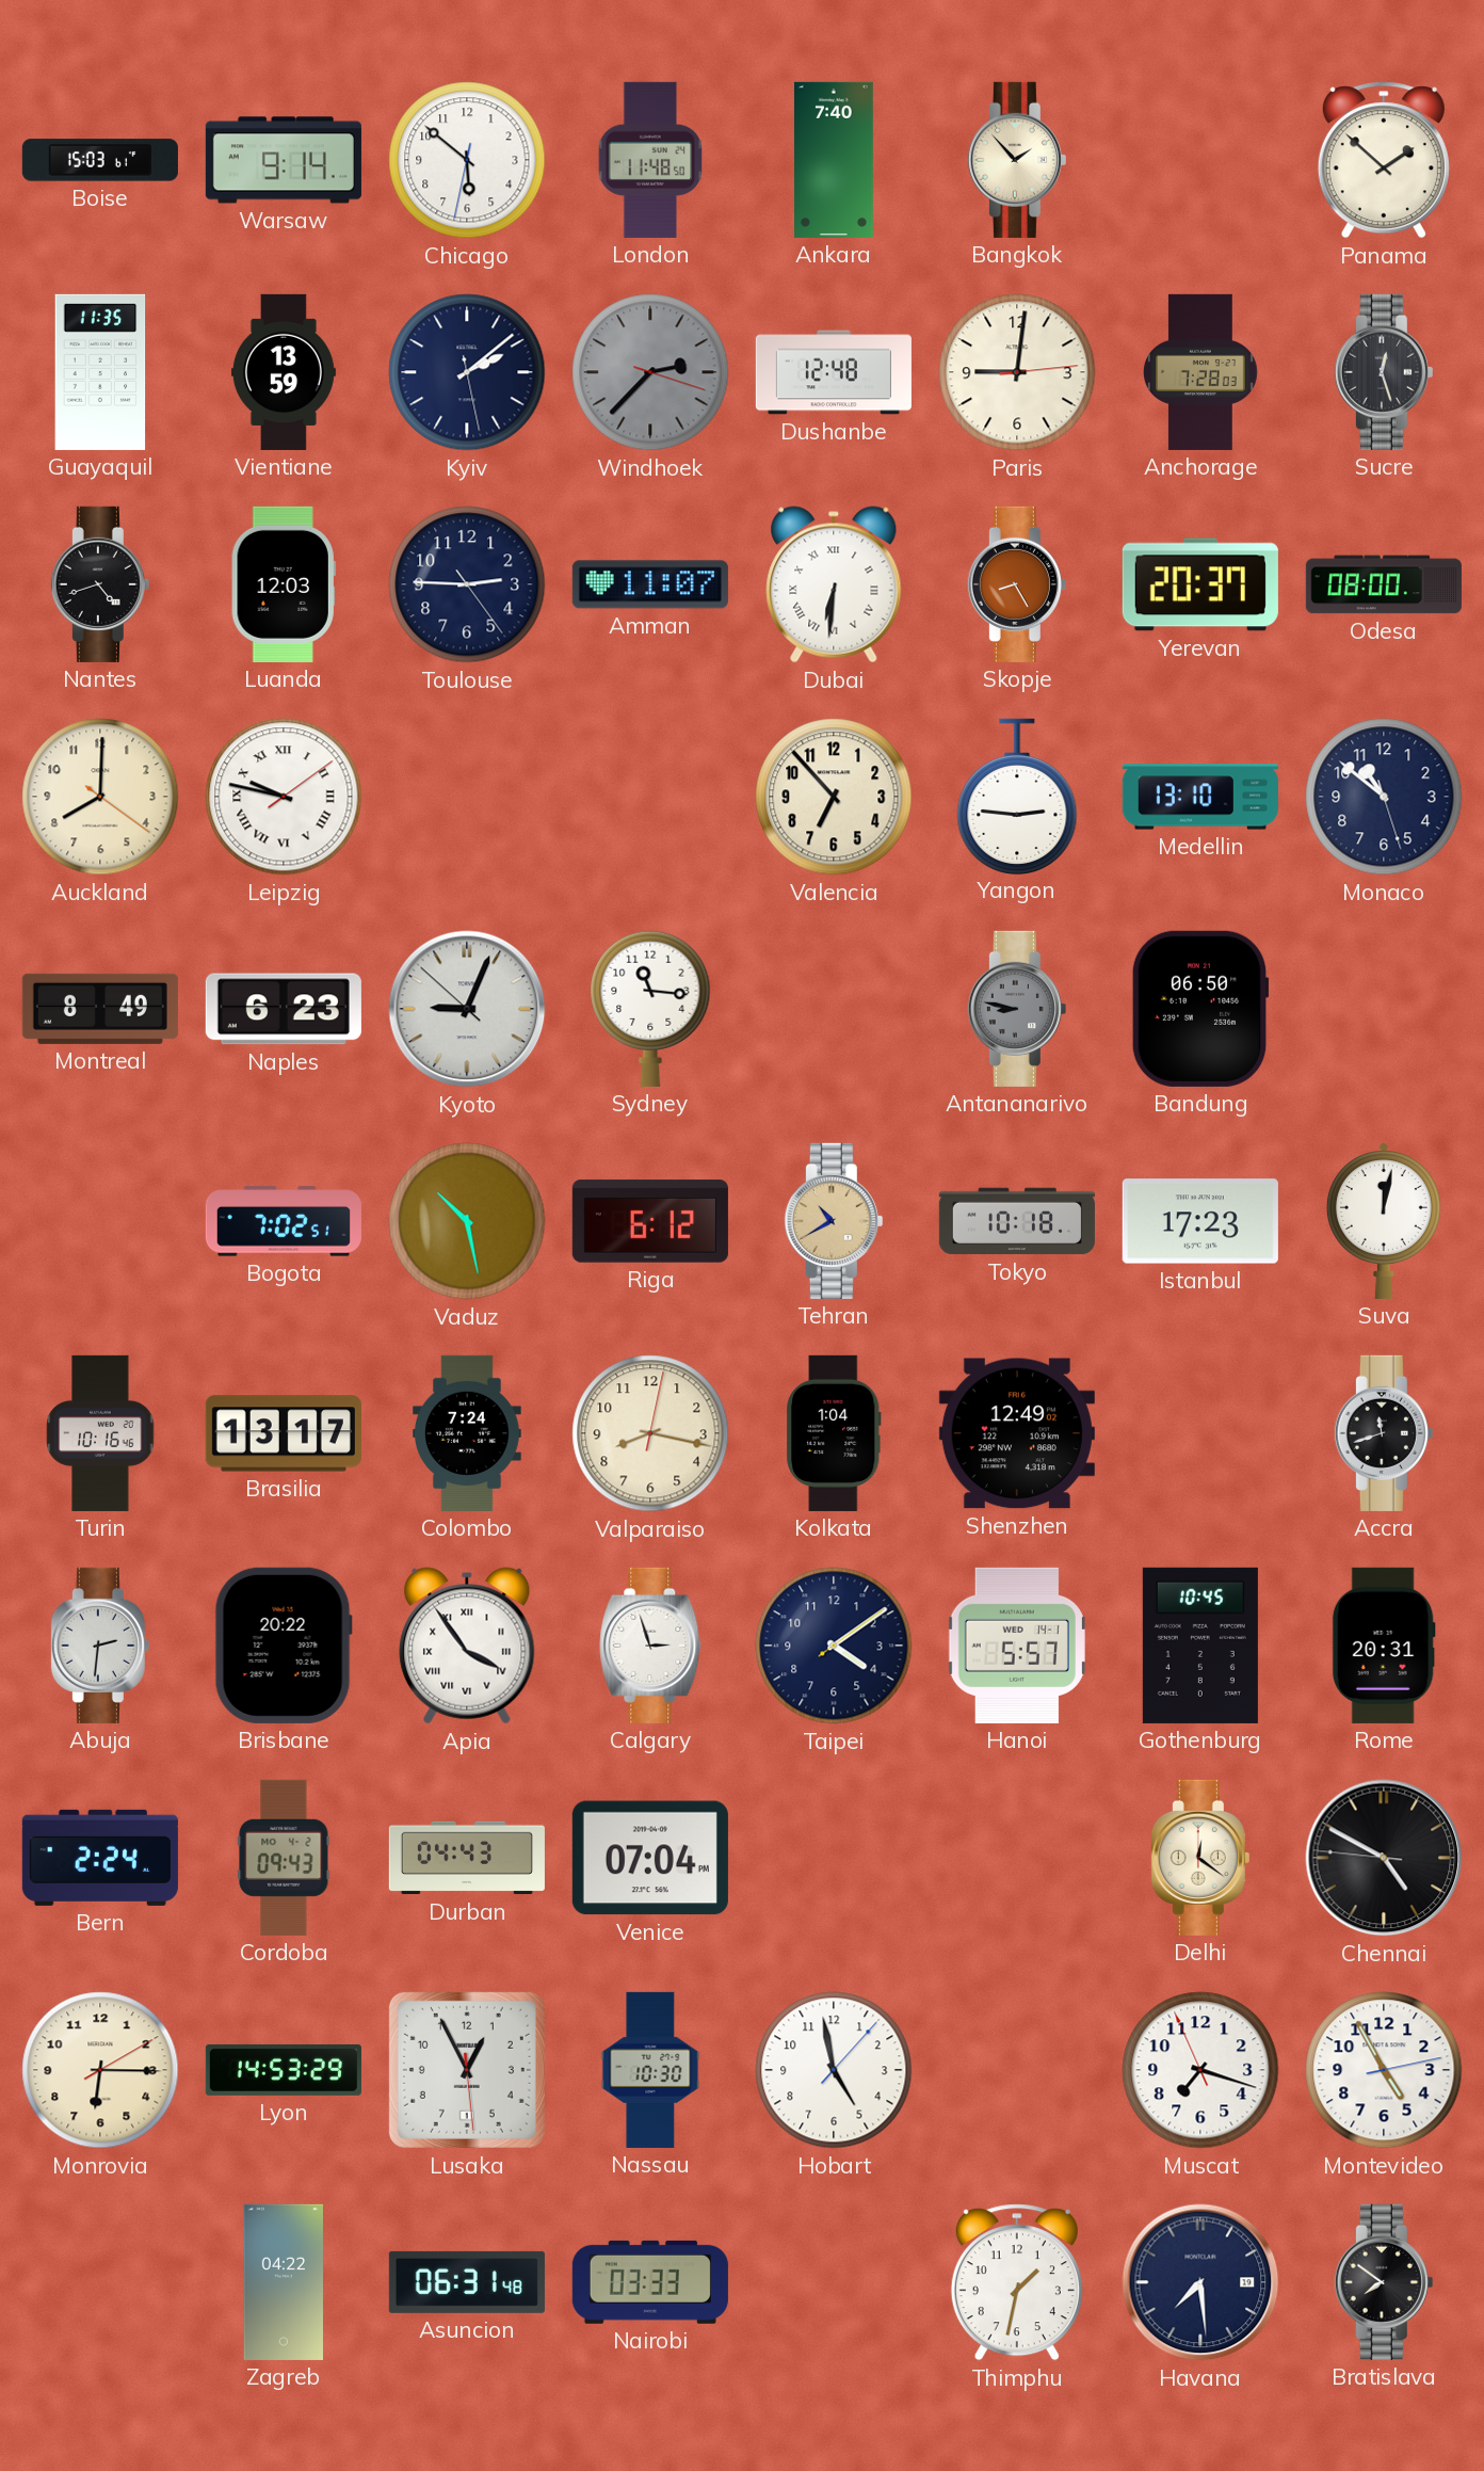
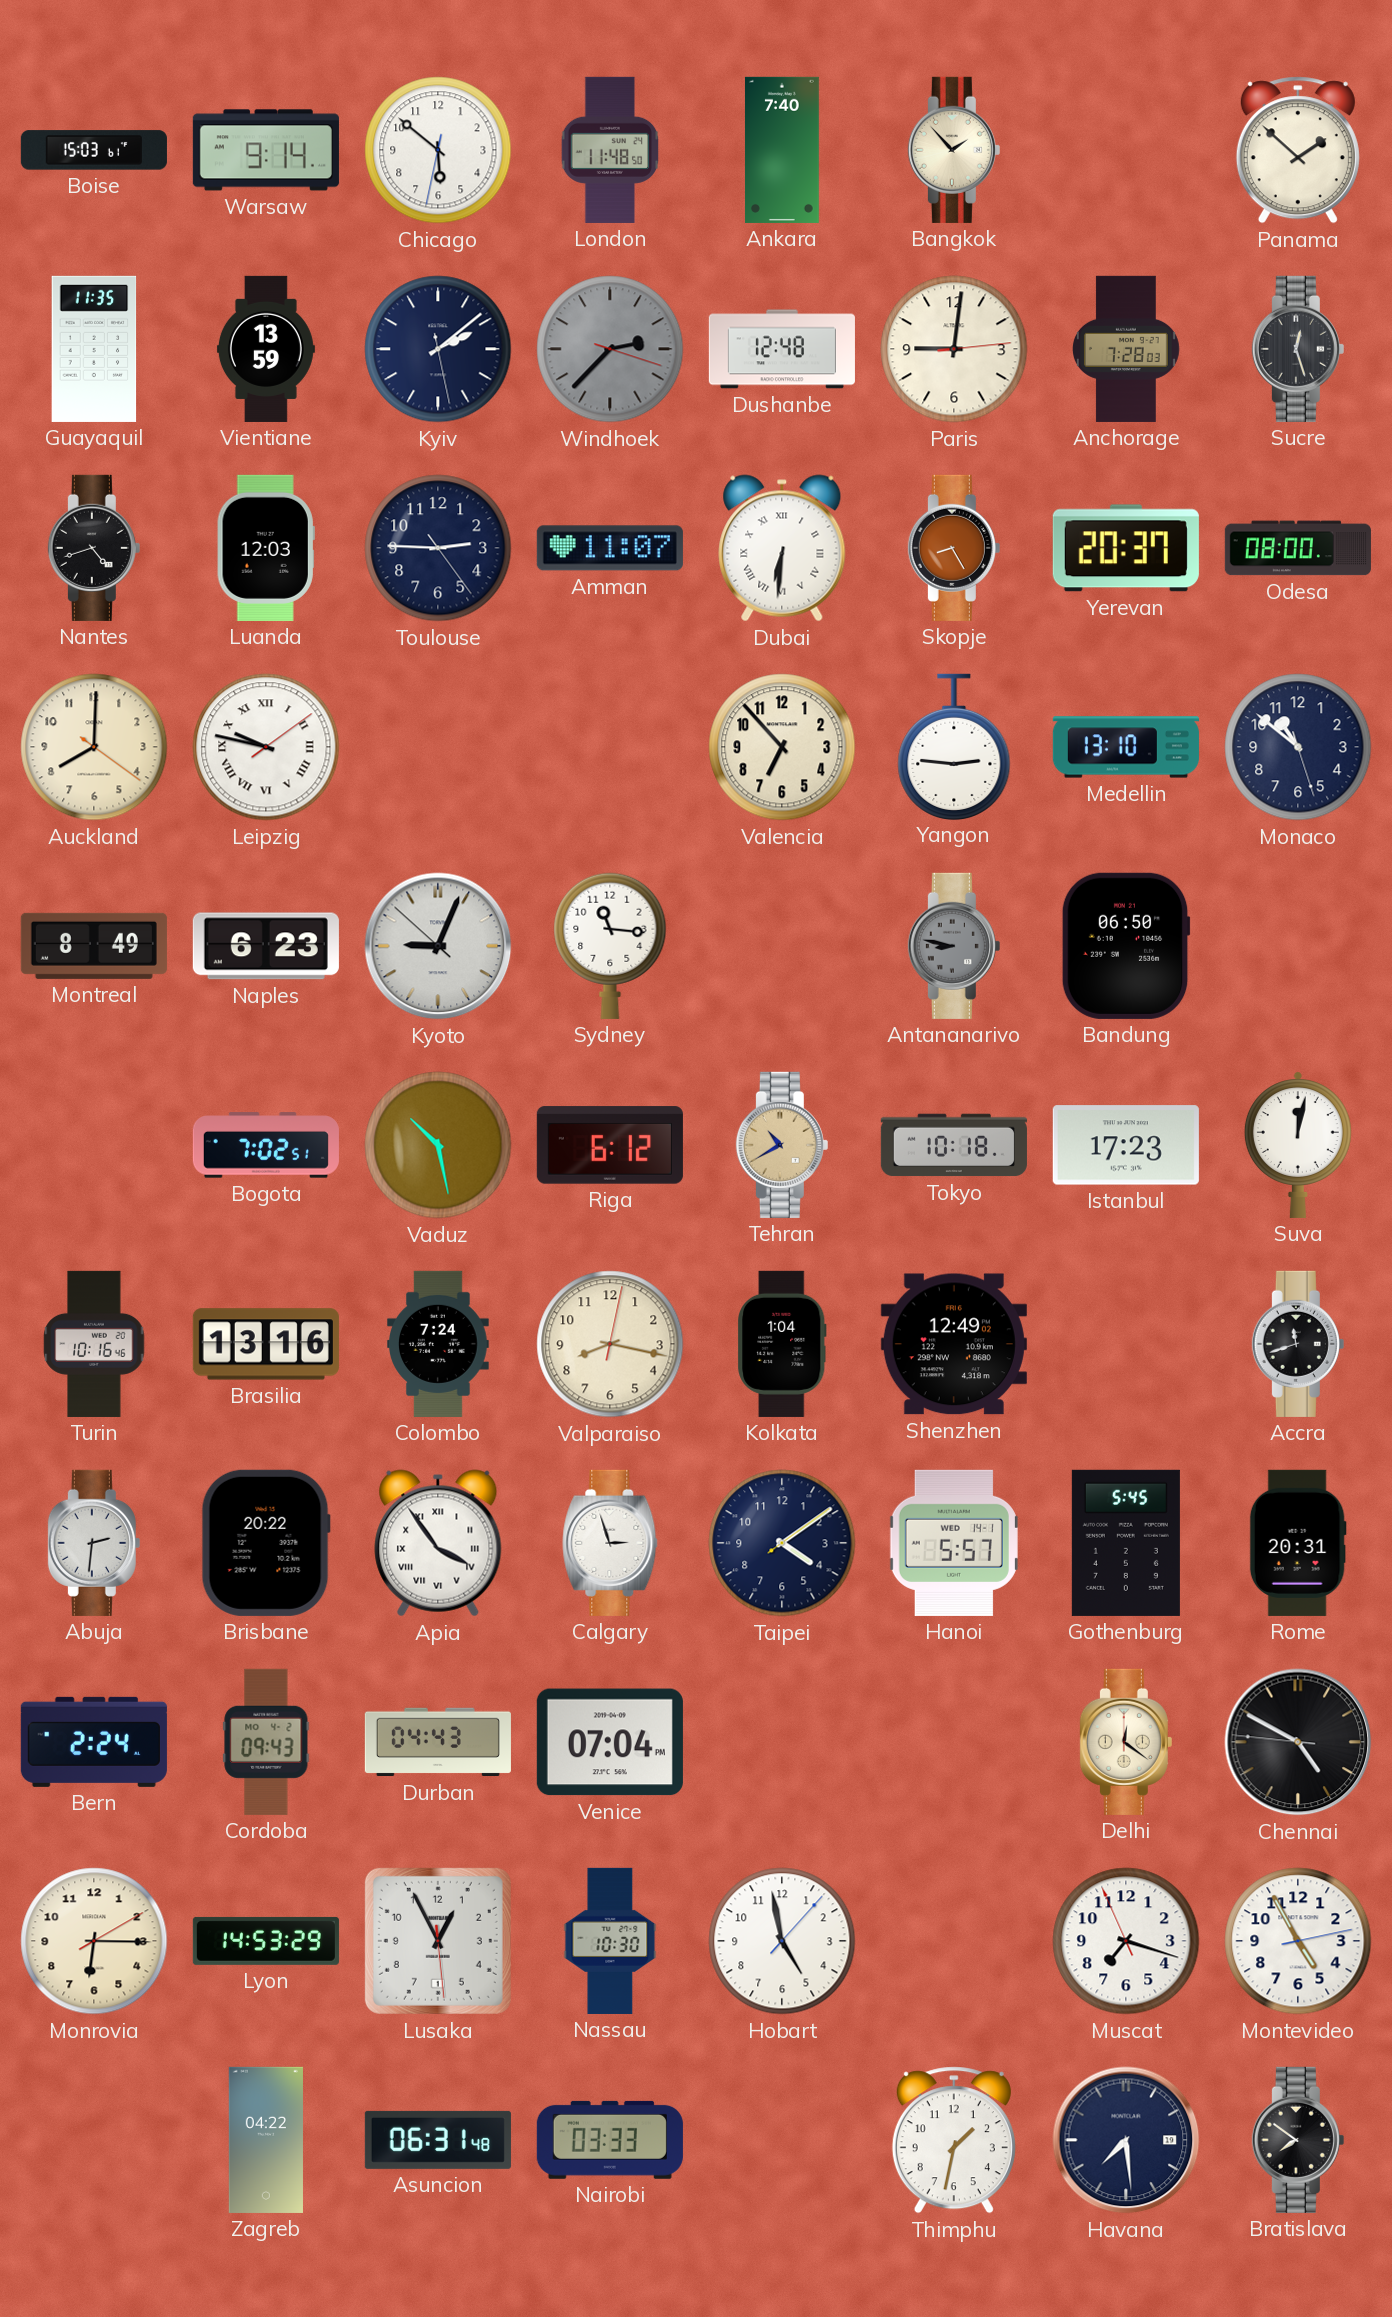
Brasilia: 13:17 -> 13:16
Gothenburg: 10:45 -> 5:45
